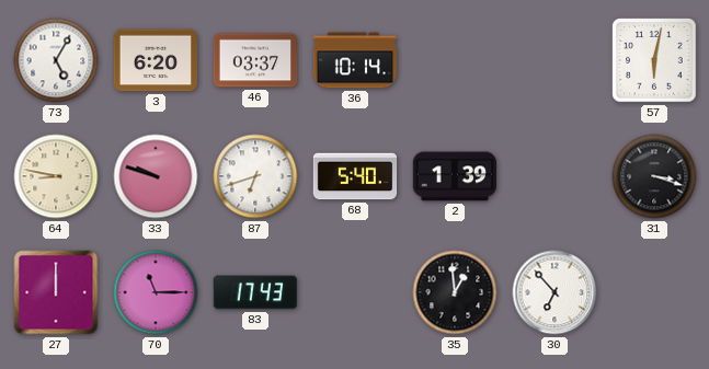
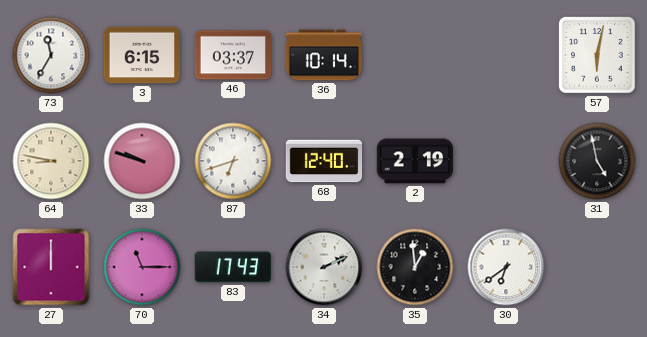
73: 5:05 -> 11:35
3: 6:20 -> 6:15
68: 5:40 -> 12:40
2: 1:39 -> 2:19
31: 3:18 -> 4:58
34: none -> 2:11
30: 6:53 -> 6:39
